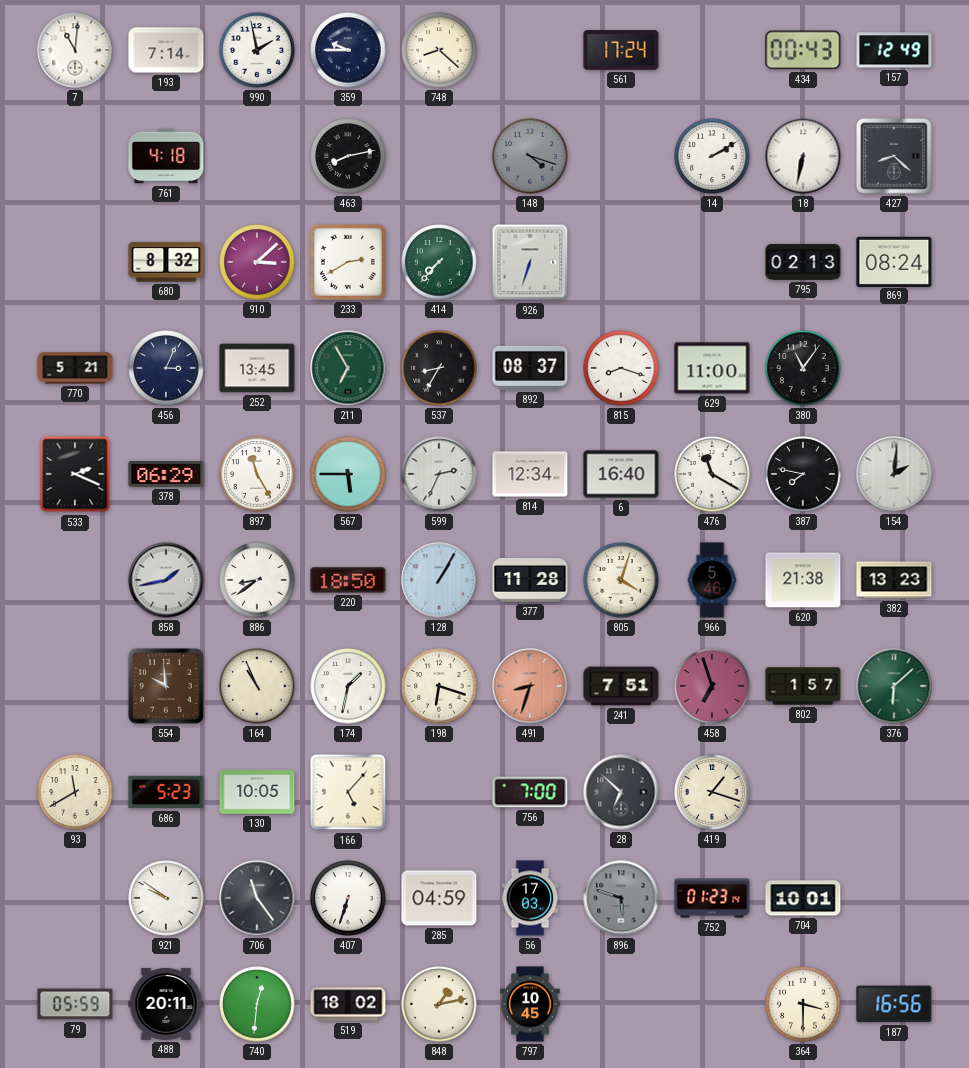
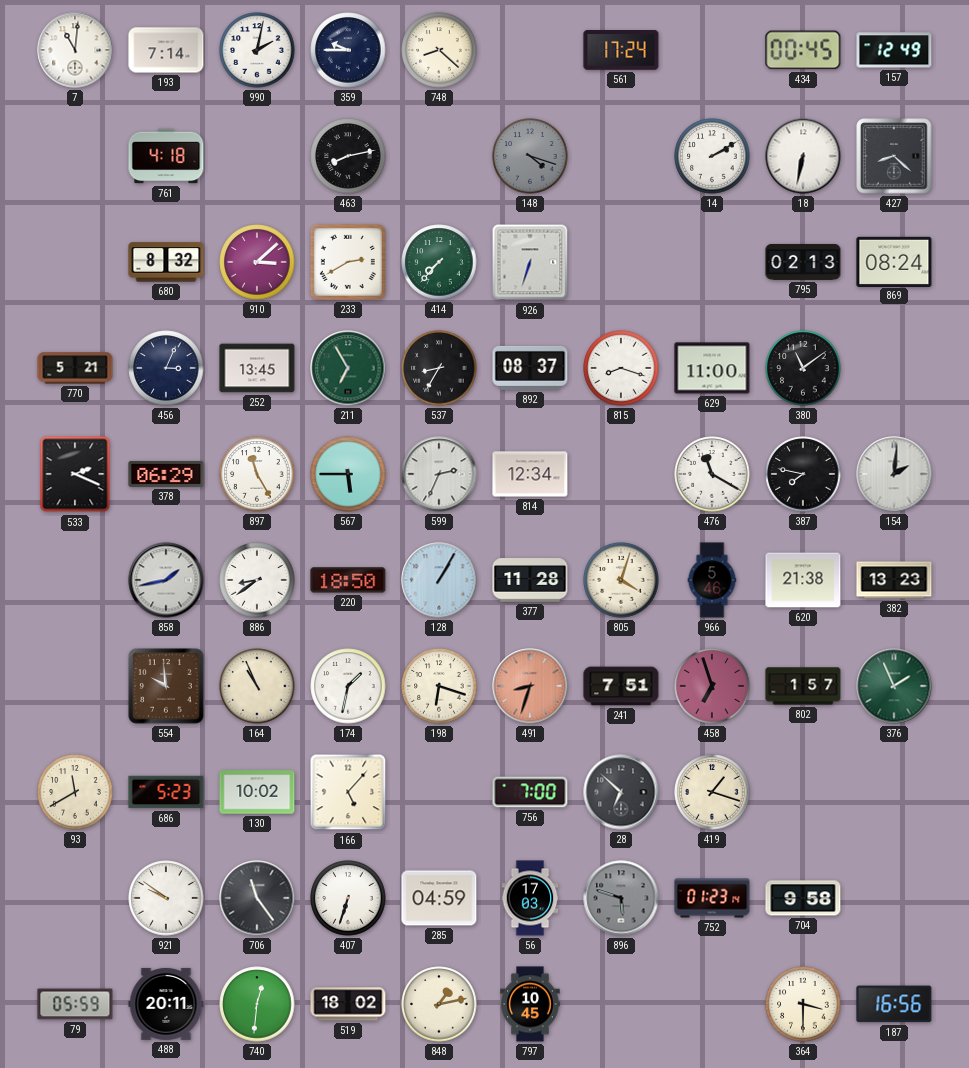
990: 1:58 -> 2:02
434: 00:43 -> 00:45
380: 11:06 -> 11:09
6: 16:40 -> none
376: 6:08 -> 1:56
130: 10:05 -> 10:02
704: 10:01 -> 9:58
